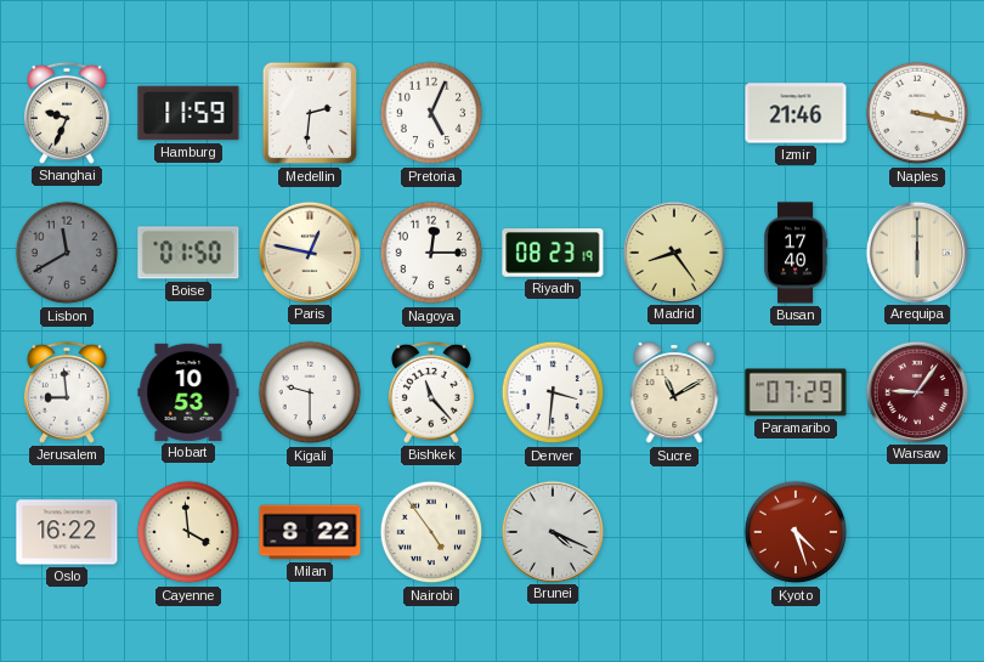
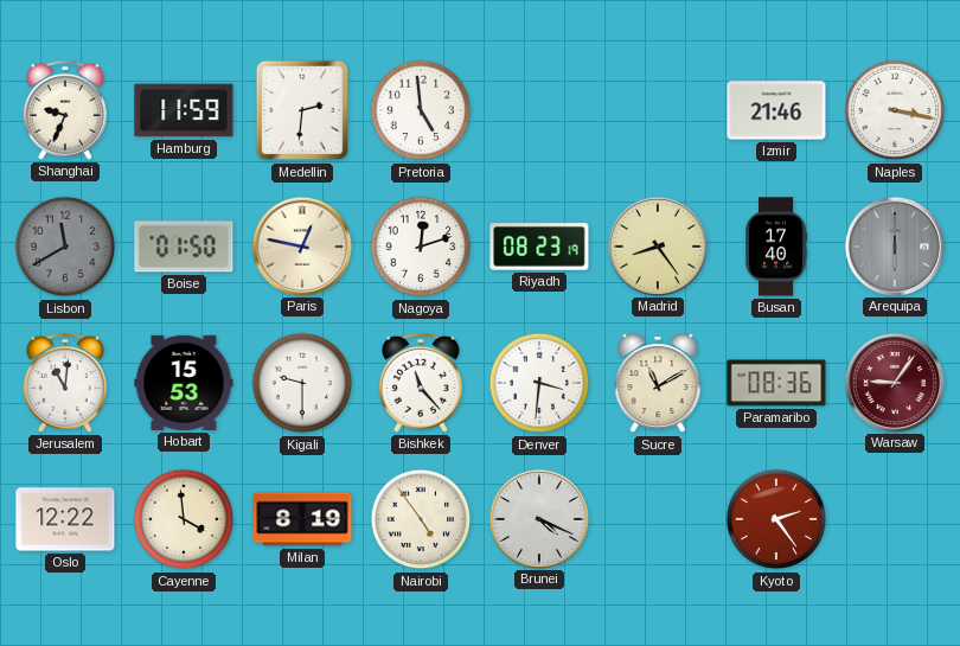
Pretoria: 5:04 -> 4:59
Nagoya: 12:15 -> 12:12
Arequipa dial: cream -> grey
Jerusalem: 8:59 -> 11:01
Hobart: 10:53 -> 15:53
Paramaribo: 07:29 -> 08:36
Oslo: 16:22 -> 12:22
Milan: 8:22 -> 8:19
Kyoto: 4:27 -> 2:24
